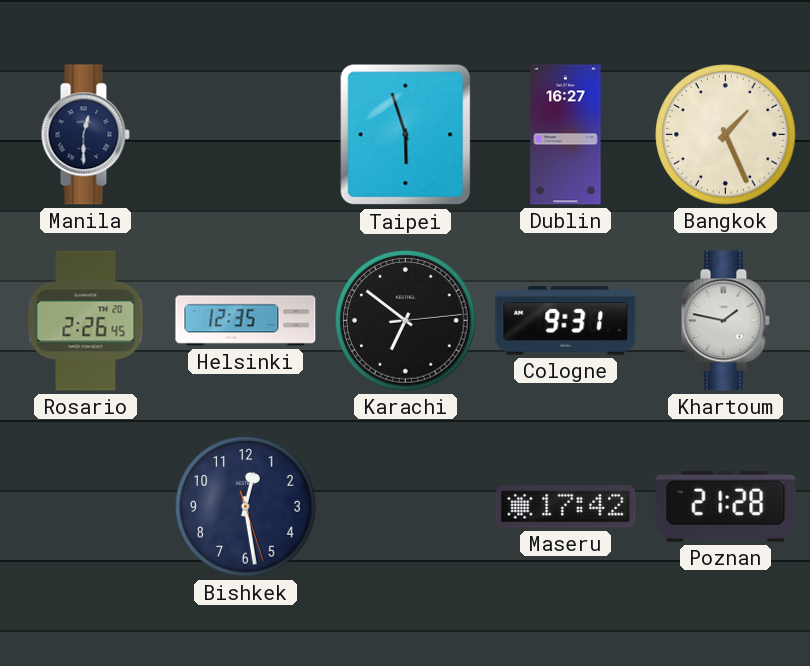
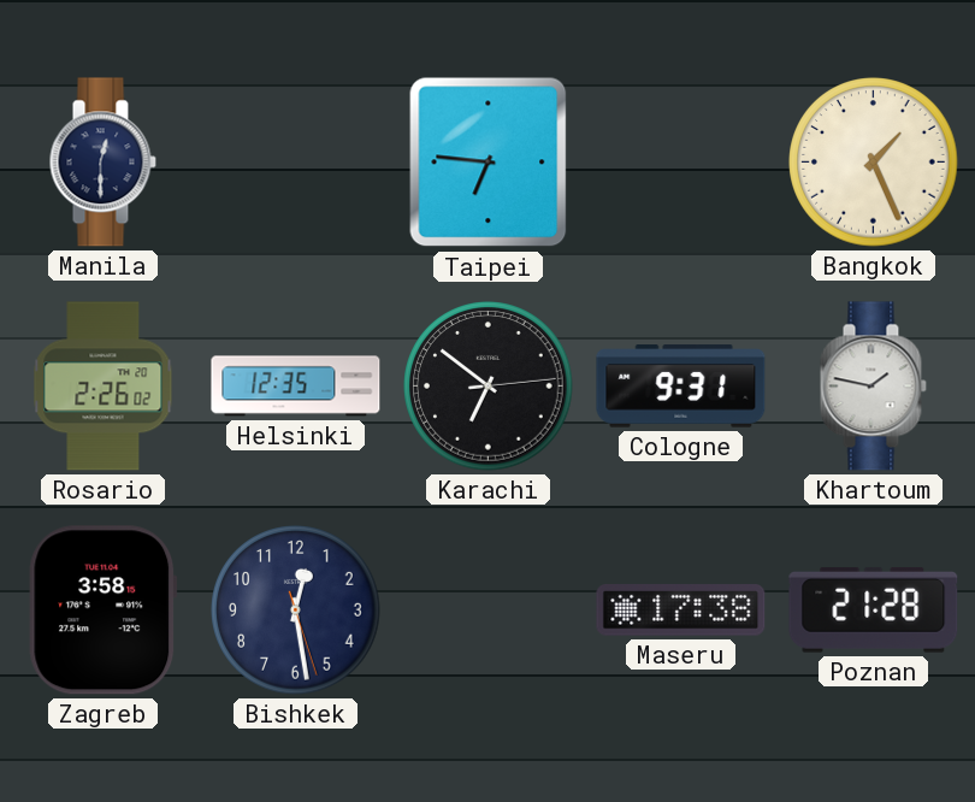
Taipei: 5:57 -> 6:46
Dublin: 16:27 -> none
Rosario: 2:26:45 -> 2:26:02
Zagreb: none -> 3:58
Maseru: 17:42 -> 17:38
